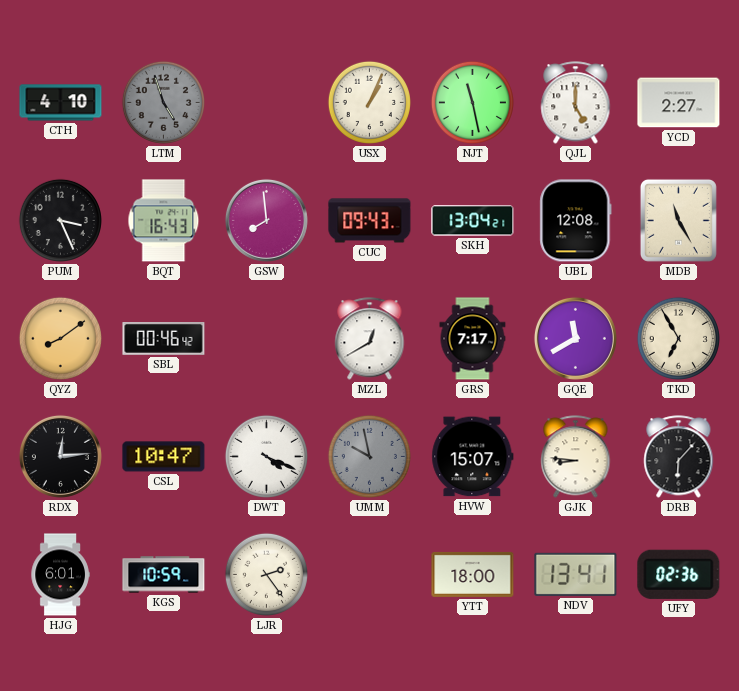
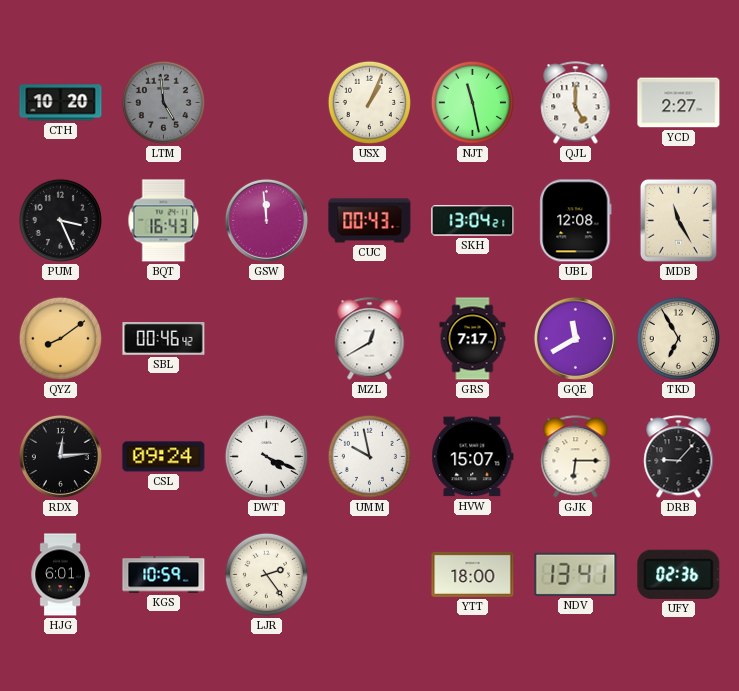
CTH: 4:10 -> 10:20
LTM: 4:57 -> 4:59
GSW: 7:59 -> 11:59
CUC: 09:43 -> 00:43
CSL: 10:47 -> 09:24
UMM dial: grey -> white
GJK: 8:46 -> 6:15
DRB: 6:07 -> 9:07
